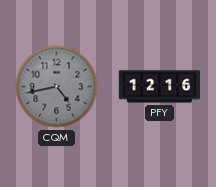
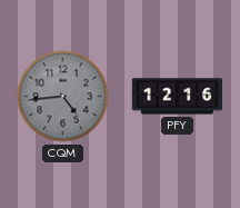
CQM: 4:43 -> 4:44
